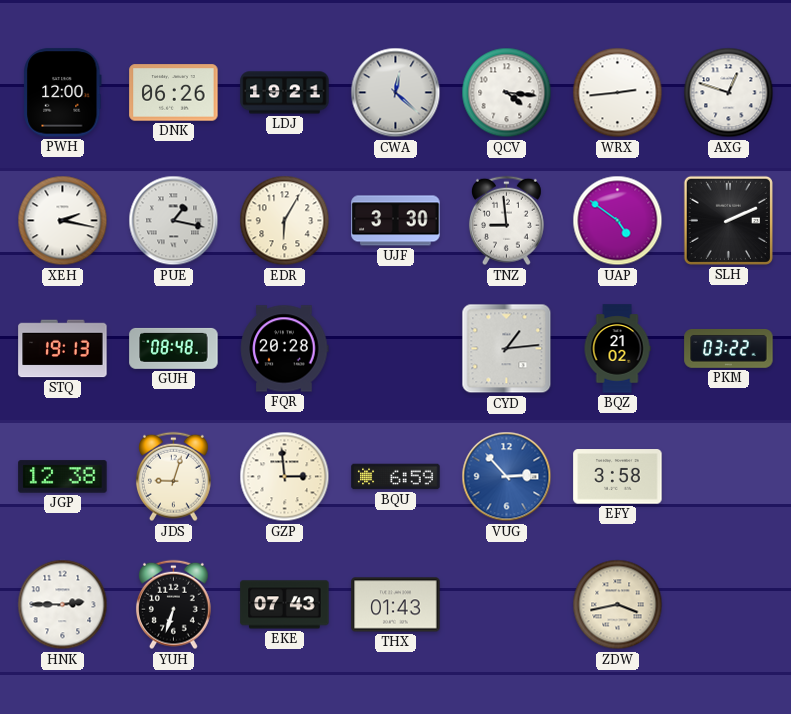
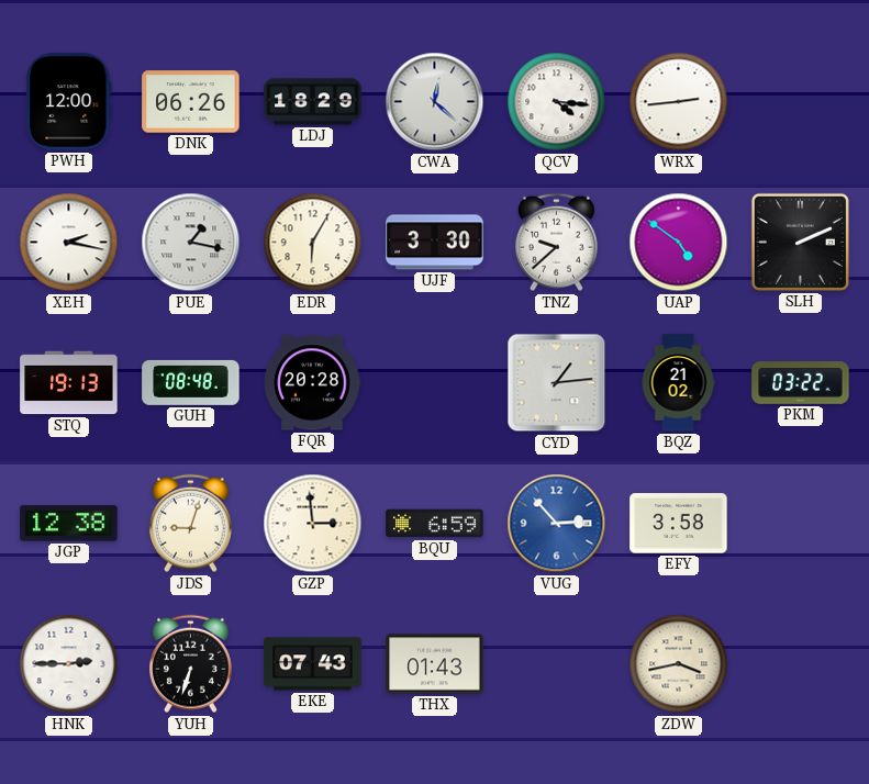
LDJ: 19:21 -> 18:29
AXG: 12:48 -> none
TNZ: 8:59 -> 9:38
